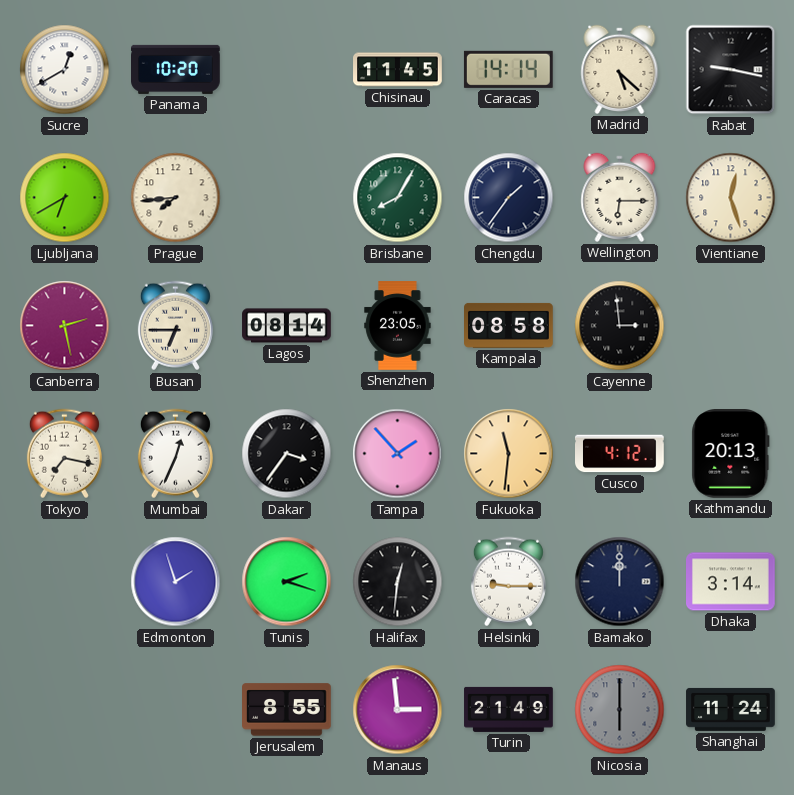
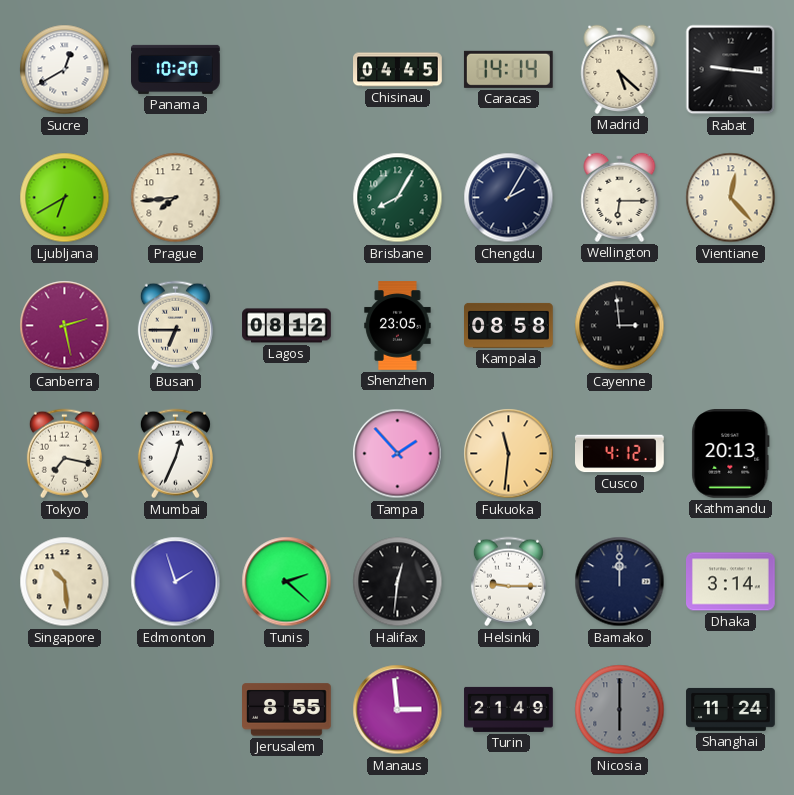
Chisinau: 11:45 -> 04:45
Rabat: 9:17 -> 9:16
Chengdu: 1:36 -> 2:05
Vientiane: 12:27 -> 12:23
Lagos: 08:14 -> 08:12
Dakar: 3:36 -> none
Singapore: none -> 10:29
Tunis: 2:18 -> 2:22
